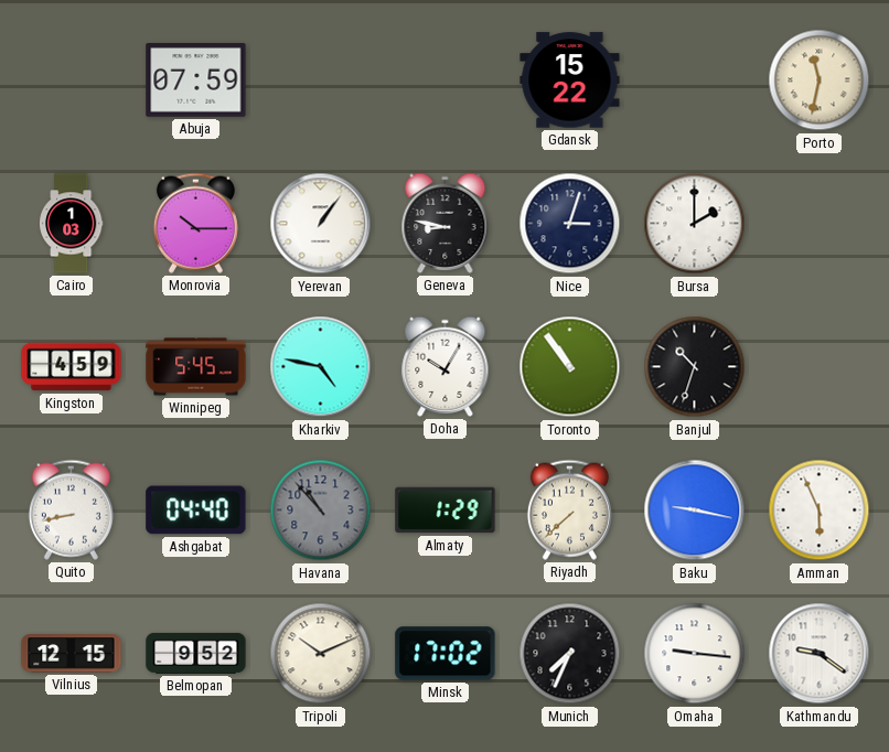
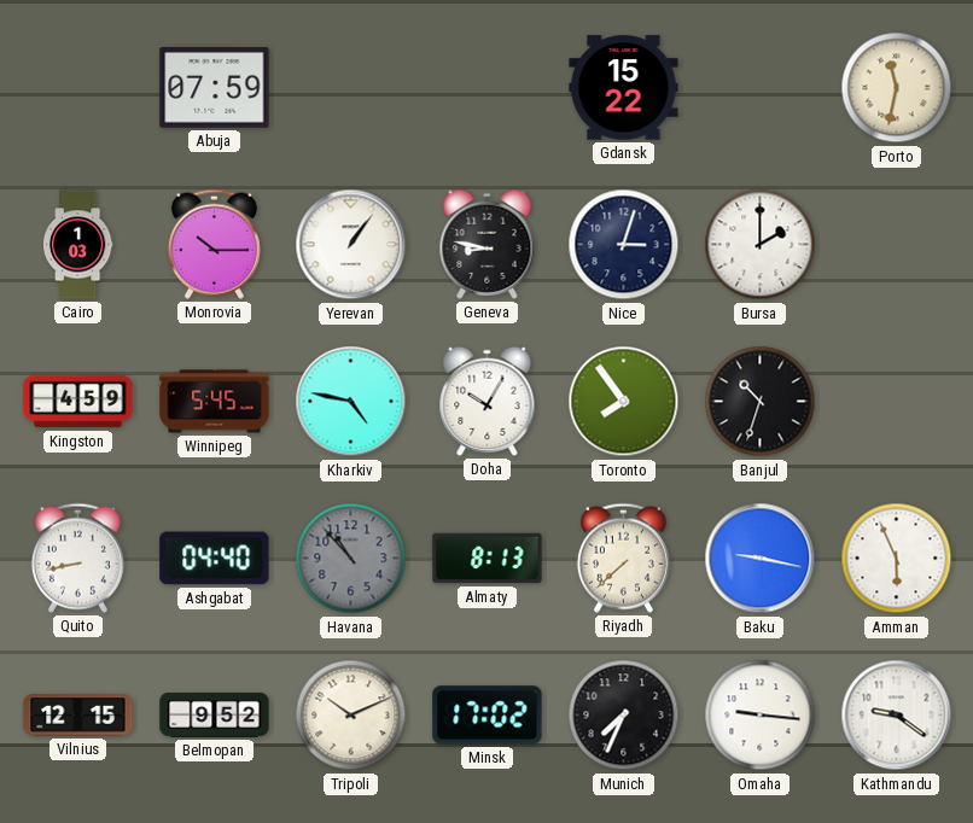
Toronto: 10:54 -> 7:54
Almaty: 1:29 -> 8:13
